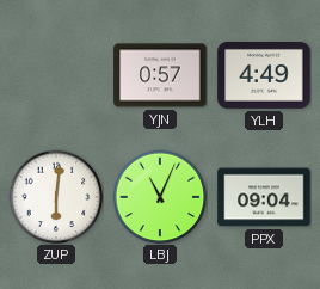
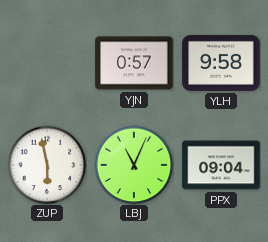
YLH: 4:49 -> 9:58
ZUP: 6:01 -> 5:58
